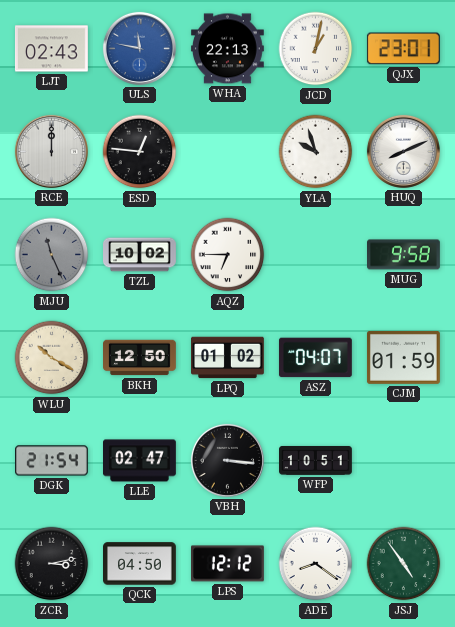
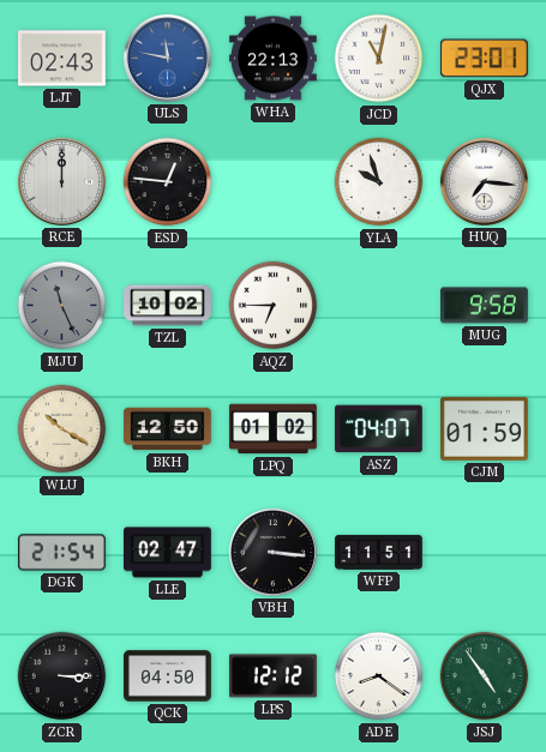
JCD: 1:02 -> 11:02
HUQ: 8:11 -> 7:16
WFP: 10:51 -> 11:51
ZCR: 3:13 -> 3:15
